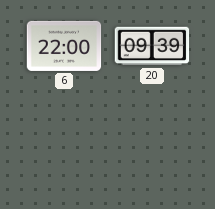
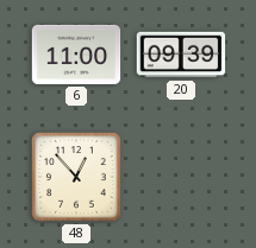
6: 22:00 -> 11:00
48: none -> 12:53
